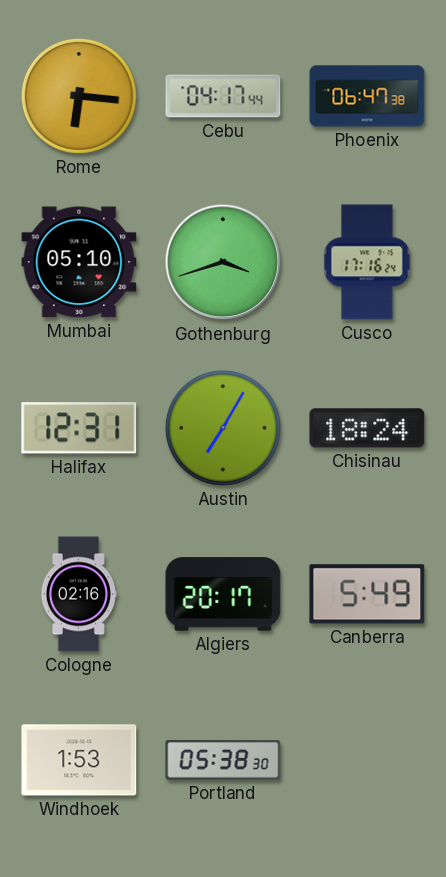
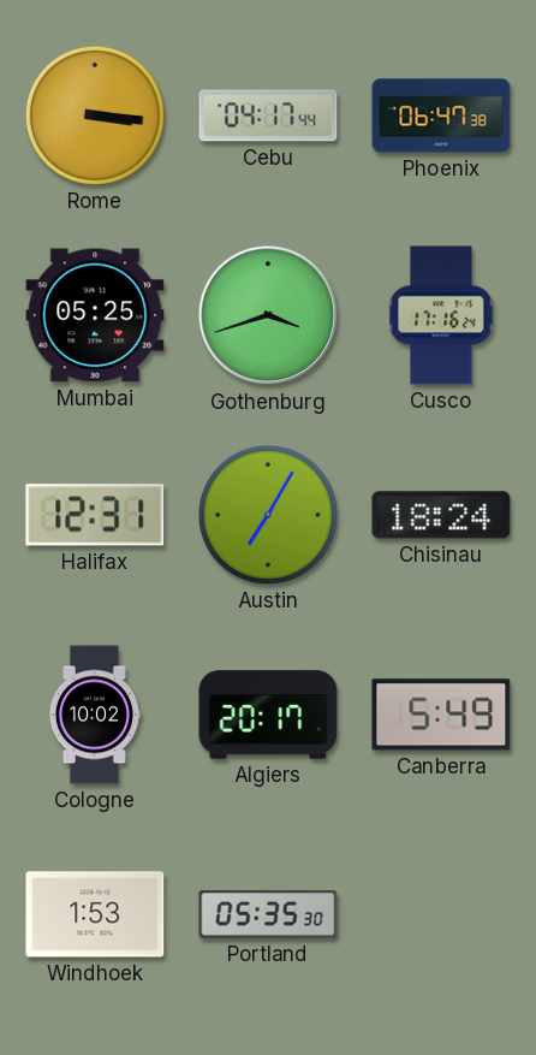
Rome: 6:16 -> 3:16
Mumbai: 05:10 -> 05:25
Cologne: 02:16 -> 10:02
Portland: 05:38 -> 05:35
